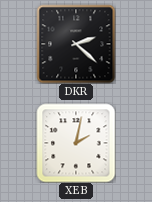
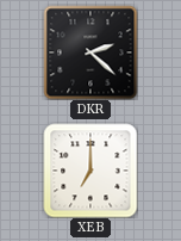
XEB: 2:02 -> 7:00
